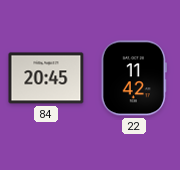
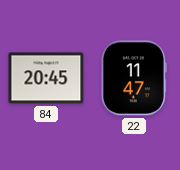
22: 11:42 -> 11:47
